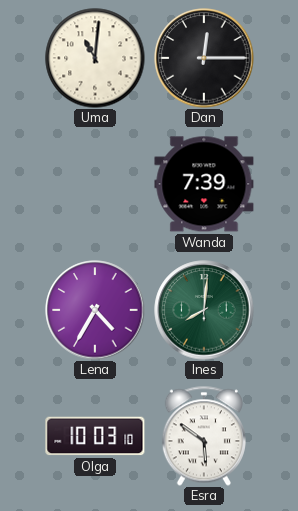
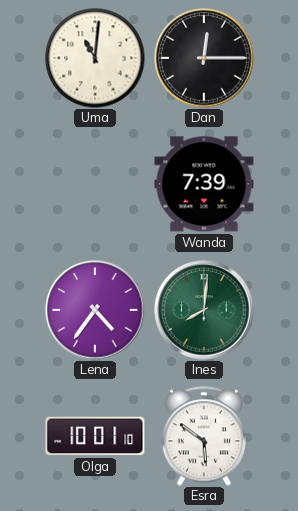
Lena: 4:35 -> 4:36
Olga: 10:03 -> 10:01
